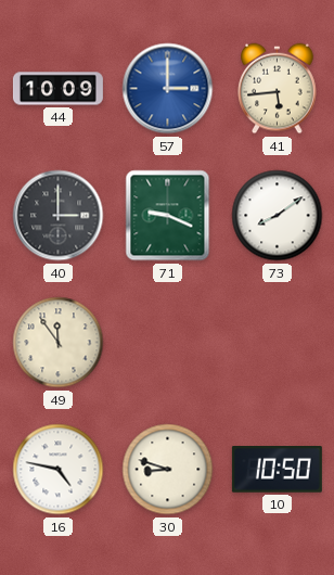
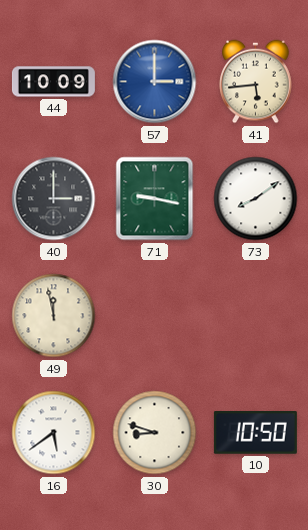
71: 9:19 -> 9:17
49: 11:54 -> 11:58
16: 4:47 -> 5:39
